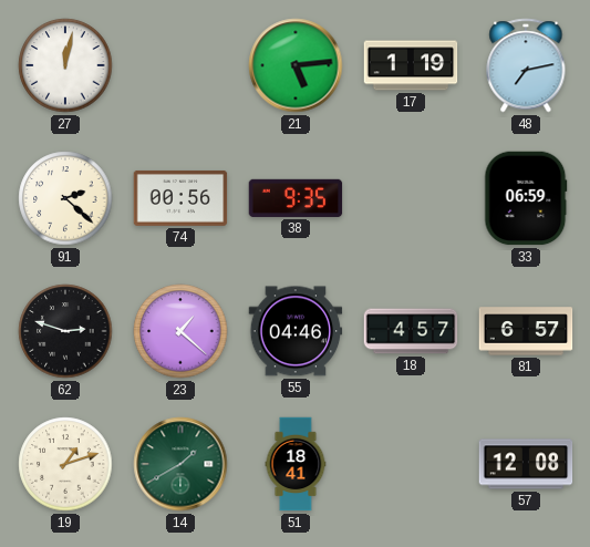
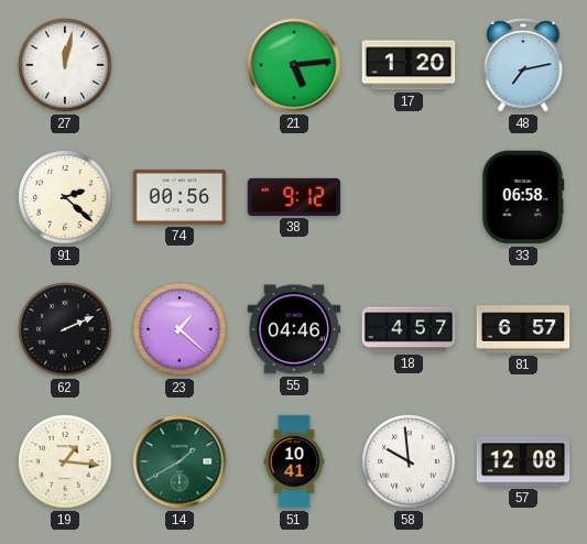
17: 1:19 -> 1:20
38: 9:35 -> 9:12
33: 06:59 -> 06:58
62: 2:48 -> 2:11
19: 1:12 -> 1:16
51: 18:41 -> 10:41
58: none -> 9:59
